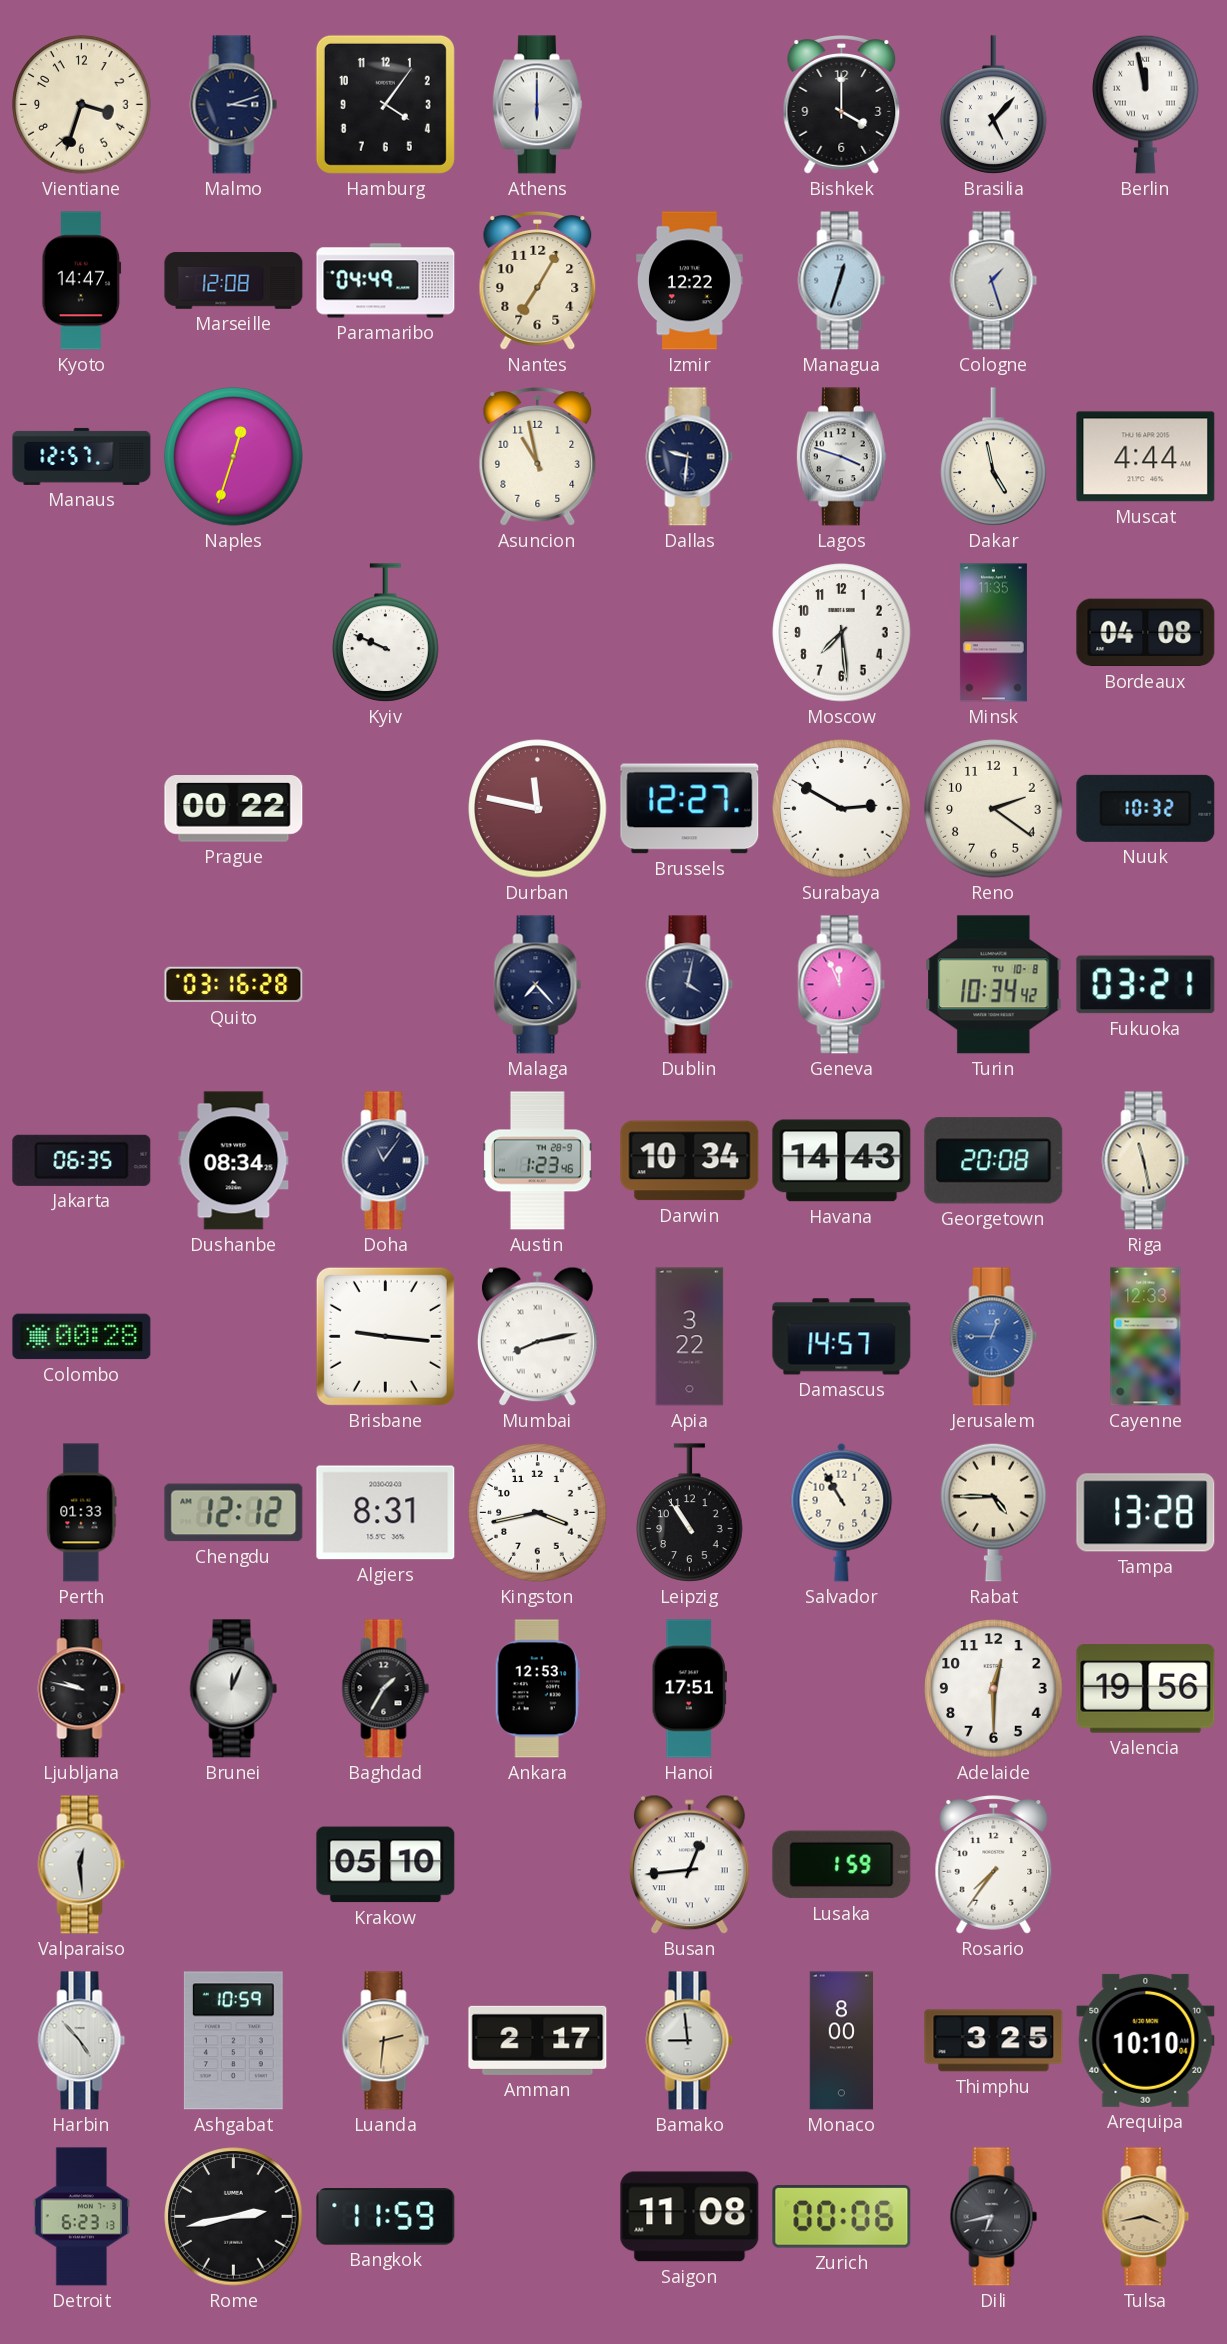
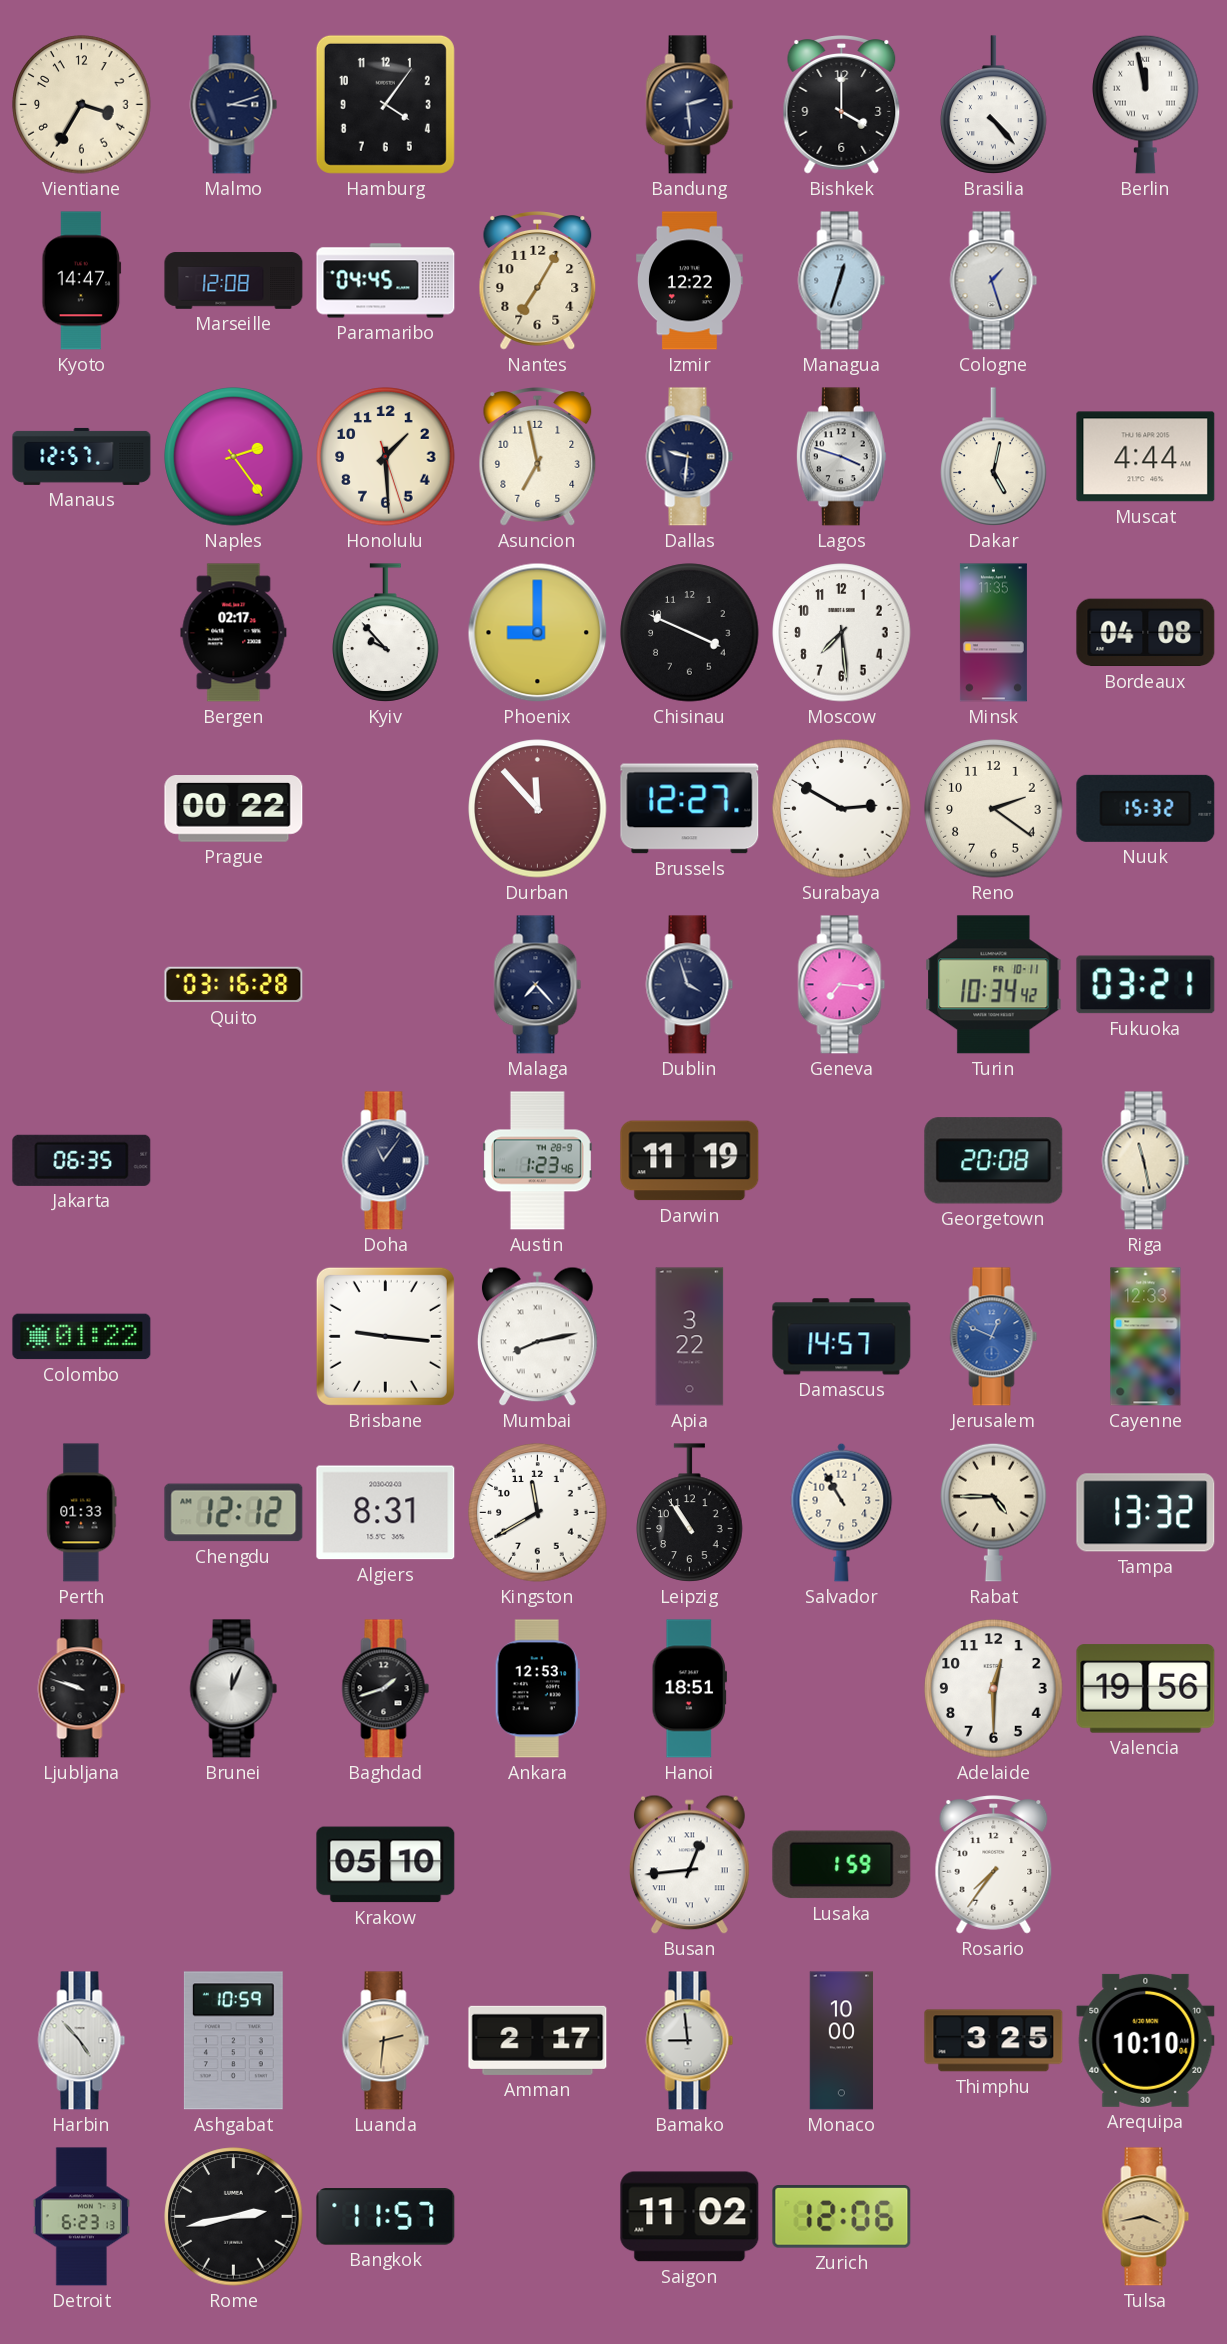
Vientiane: 3:33 -> 3:35
Athens: 6:00 -> none
Bandung: none -> 2:29
Brasilia: 5:07 -> 4:23
Paramaribo: 04:49 -> 04:45
Naples: 12:33 -> 2:24
Honolulu: none -> 1:29
Asuncion: 10:58 -> 6:58
Dakar: 4:58 -> 5:02
Bergen: none -> 02:17
Kyiv: 9:49 -> 9:53
Phoenix: none -> 9:00
Chisinau: none -> 3:49
Durban: 11:47 -> 11:53
Nuuk: 10:32 -> 15:32
Dublin: 4:02 -> 3:57
Geneva: 11:56 -> 7:16
Turin date: TU 10-8 -> FR 10-11
Dushanbe: 08:34 -> none
Darwin: 10:34 -> 11:19
Havana: 14:43 -> none
Colombo: 00:28 -> 01:22
Jerusalem: 12:45 -> 12:49
Kingston: 3:43 -> 11:40
Tampa: 13:28 -> 13:32
Ljubljana: 9:47 -> 9:48
Baghdad: 1:35 -> 1:42
Hanoi: 17:51 -> 18:51
Valparaiso: 12:29 -> none
Monaco: 8:00 -> 10:00
Bangkok: 11:59 -> 11:57
Saigon: 11:08 -> 11:02
Zurich: 00:06 -> 12:06
Dili: 6:43 -> none
